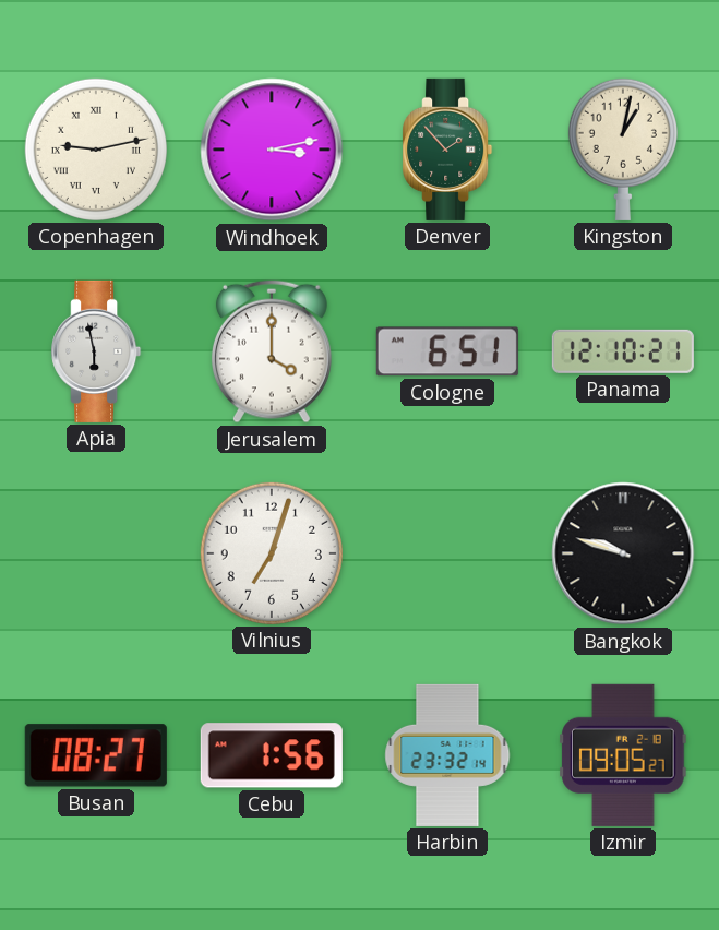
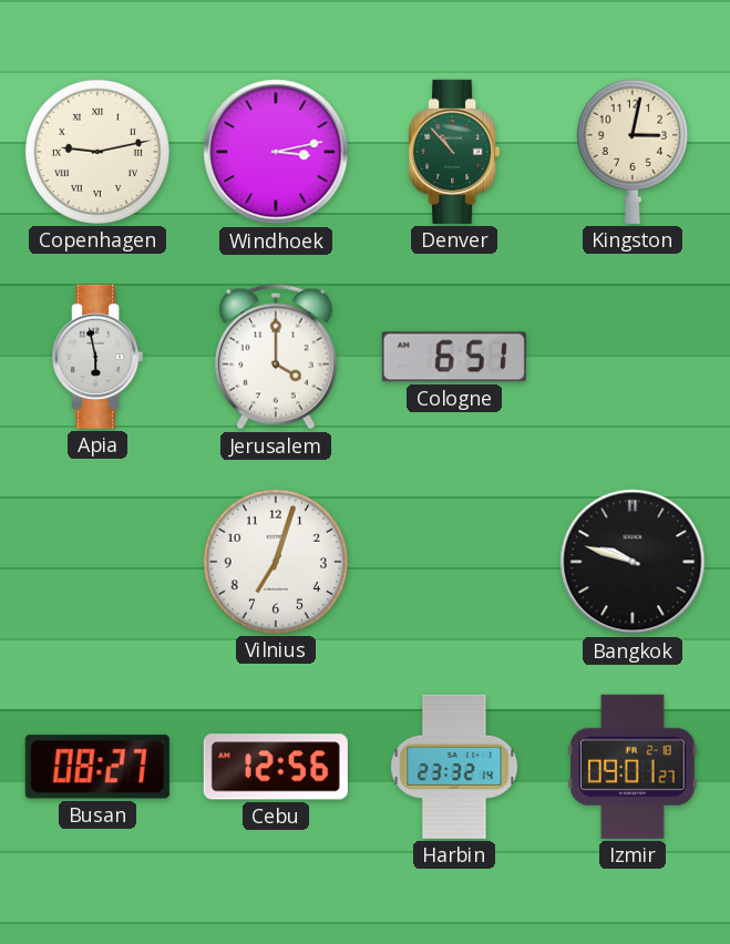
Denver: 1:53 -> 10:53
Kingston: 1:02 -> 3:02
Panama: 12:10 -> none
Cebu: 1:56 -> 12:56
Izmir: 09:05 -> 09:01
